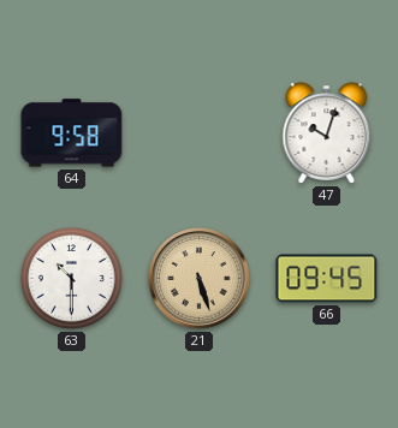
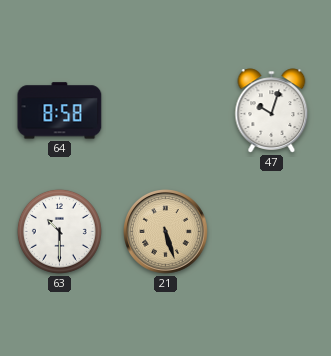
64: 9:58 -> 8:58
66: 09:45 -> none
